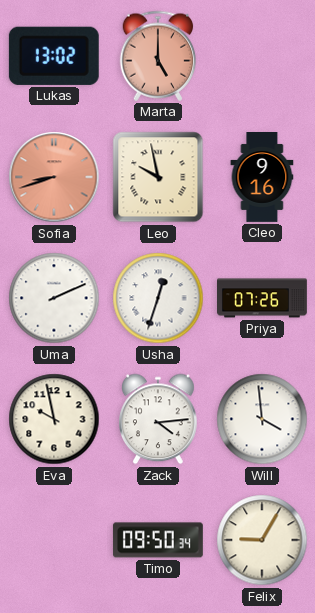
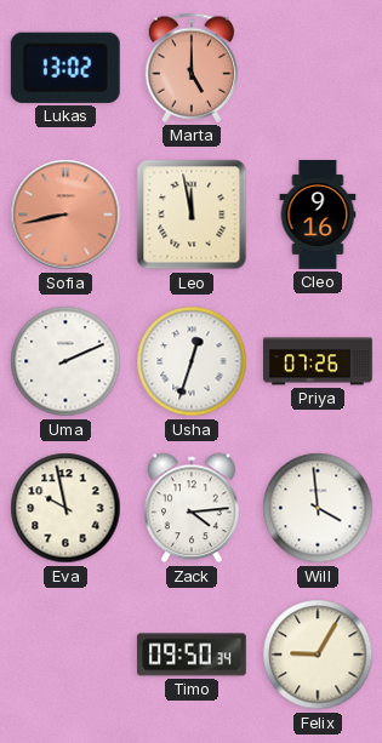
Sofia: 8:42 -> 8:43
Leo: 9:58 -> 11:58
